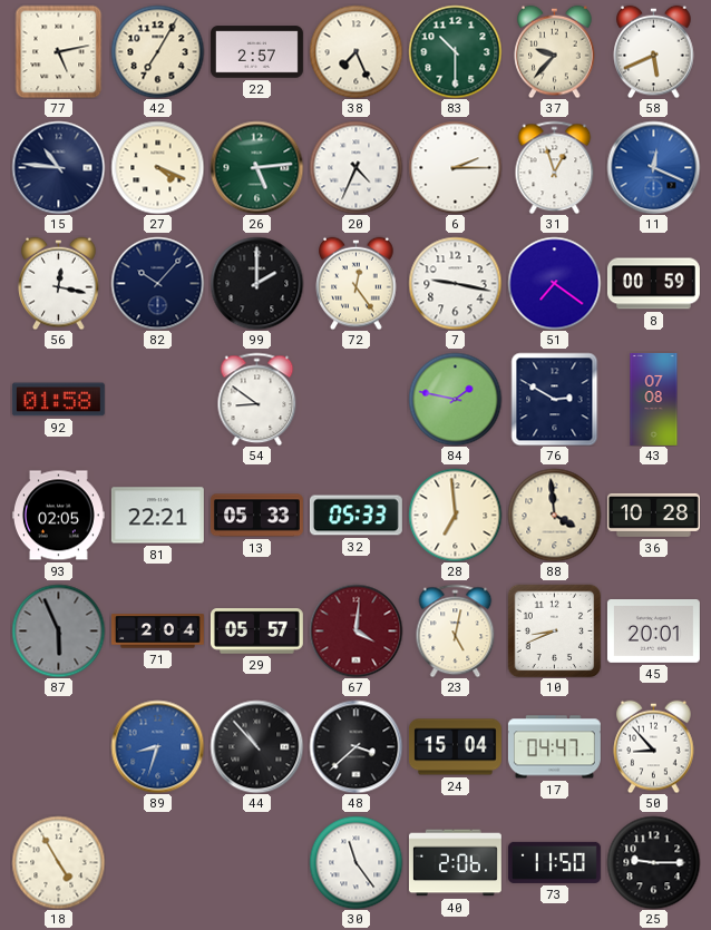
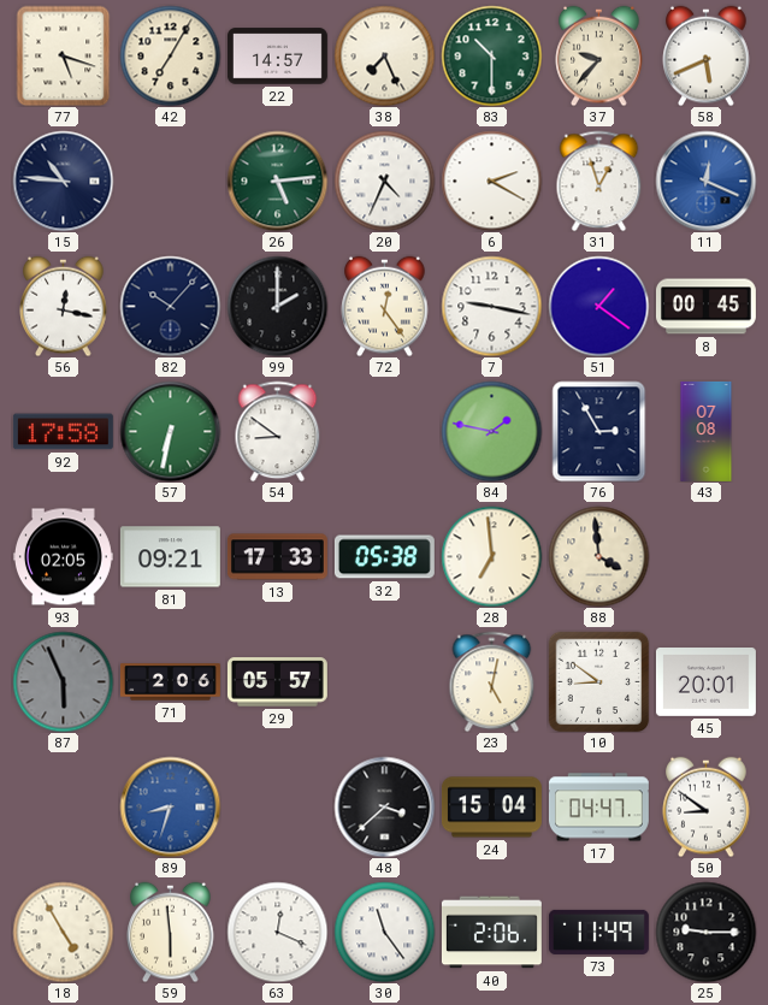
77: 5:13 -> 5:18
22: 2:57 -> 14:57
27: 4:19 -> none
6: 2:15 -> 2:20
51: 7:21 -> 1:21
8: 00:59 -> 00:45
92: 01:58 -> 17:58
57: none -> 6:32
76: 2:50 -> 2:55
81: 22:21 -> 09:21
13: 05:33 -> 17:33
32: 05:33 -> 05:38
36: 10:28 -> none
71: 2:04 -> 2:06
67: 4:01 -> none
10: 8:41 -> 8:51
44: 10:53 -> none
50: 8:53 -> 8:51
59: none -> 5:59
63: none -> 12:19
73: 11:50 -> 11:49
